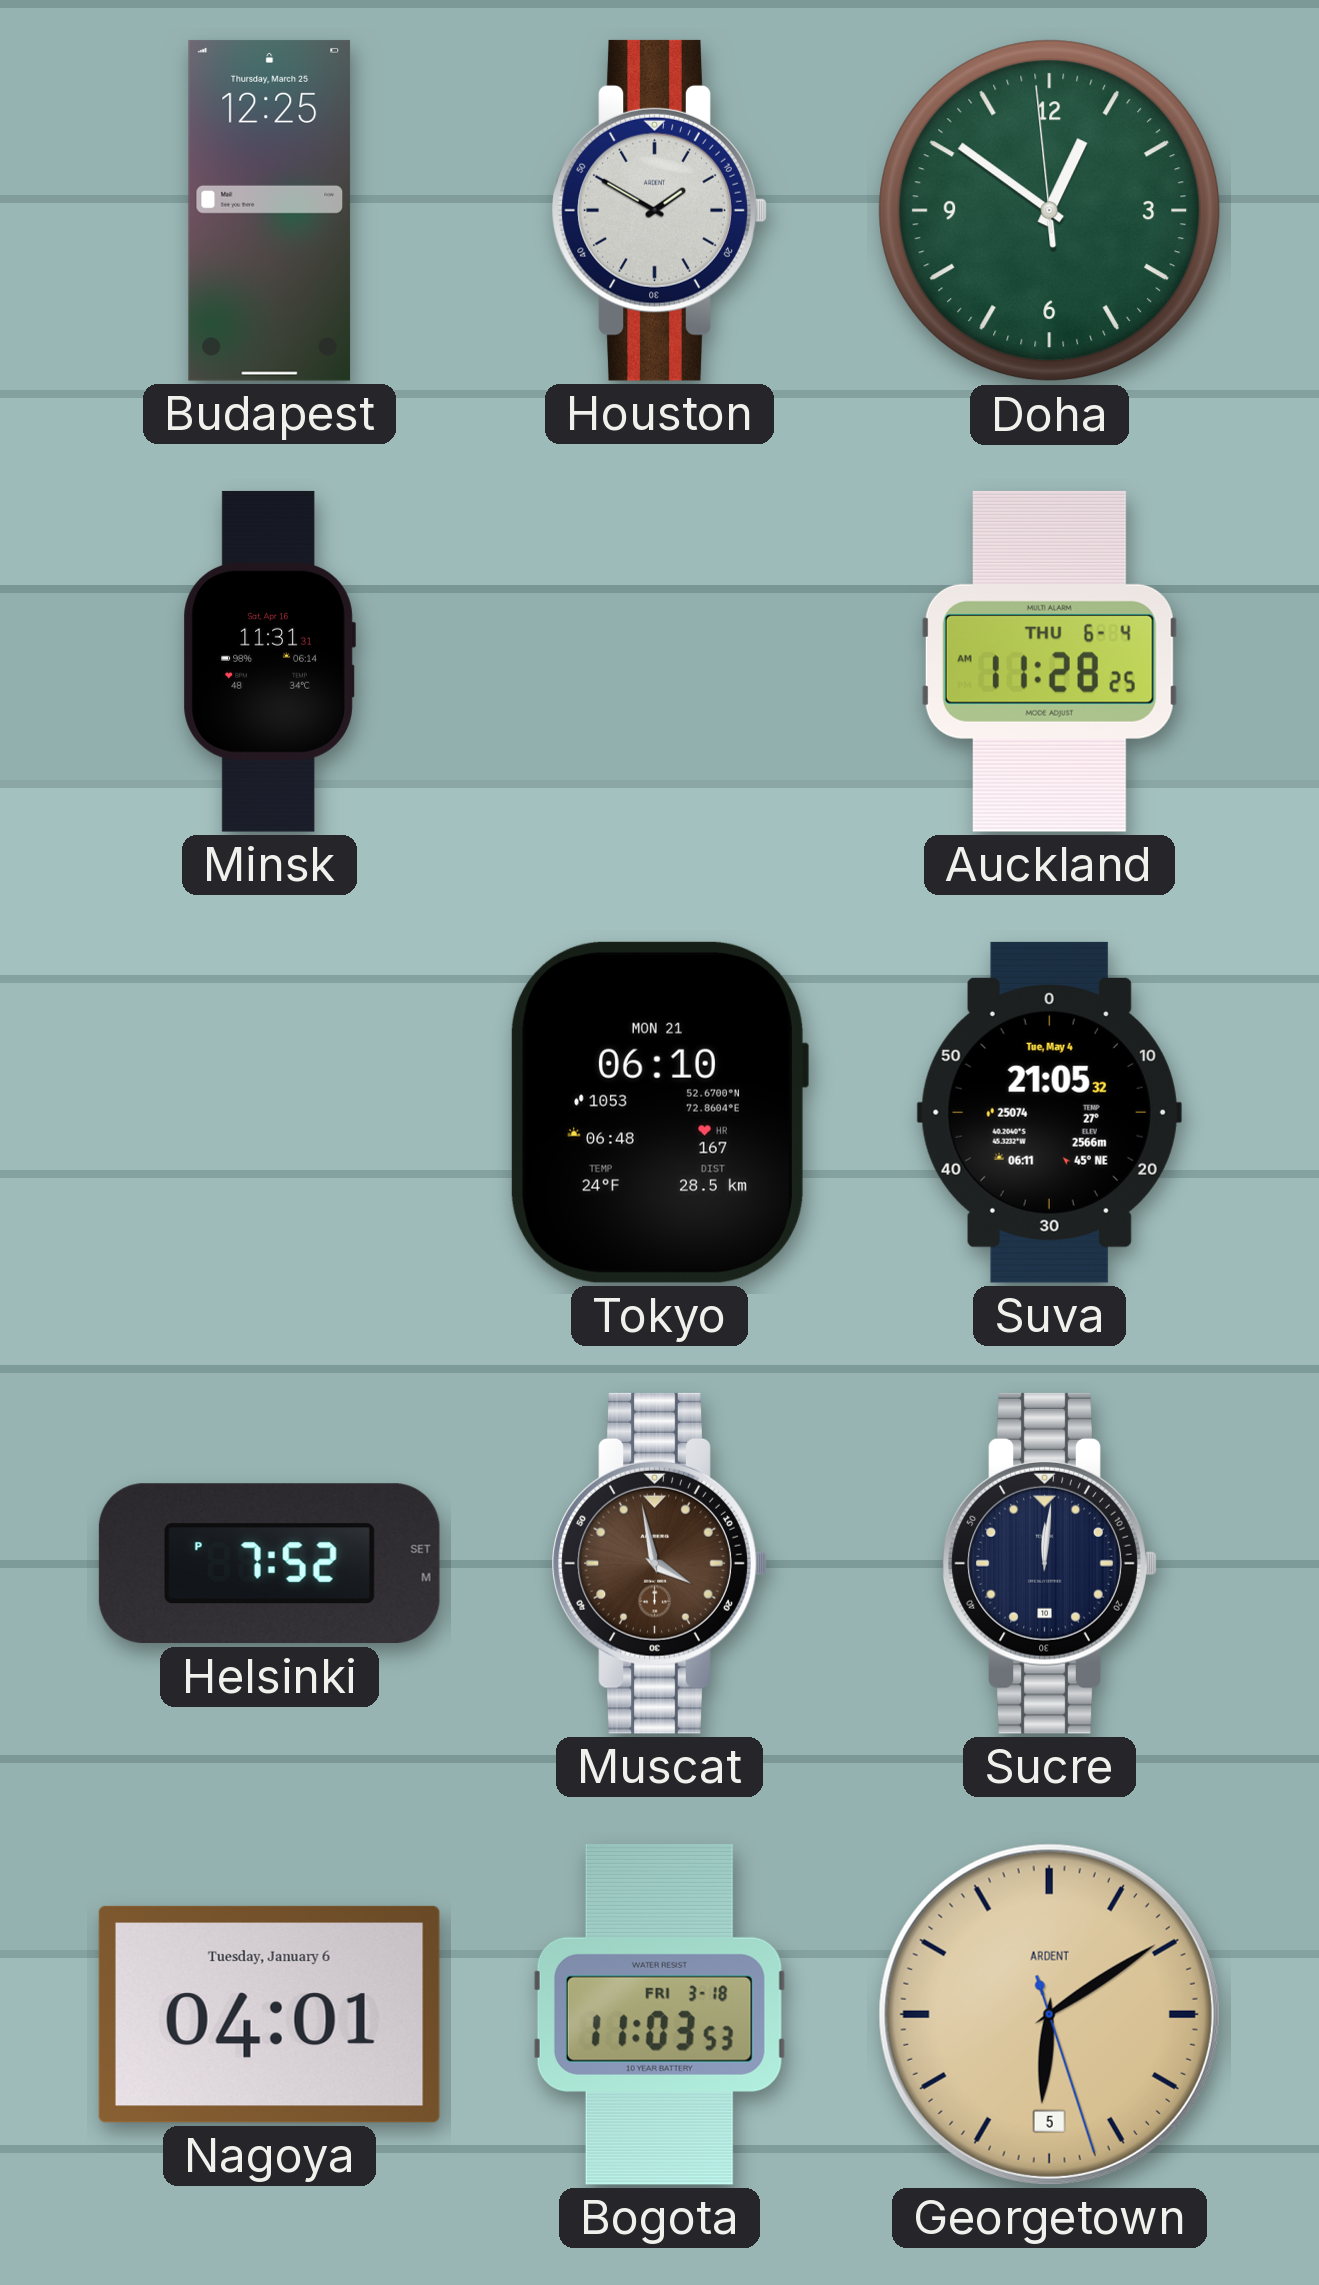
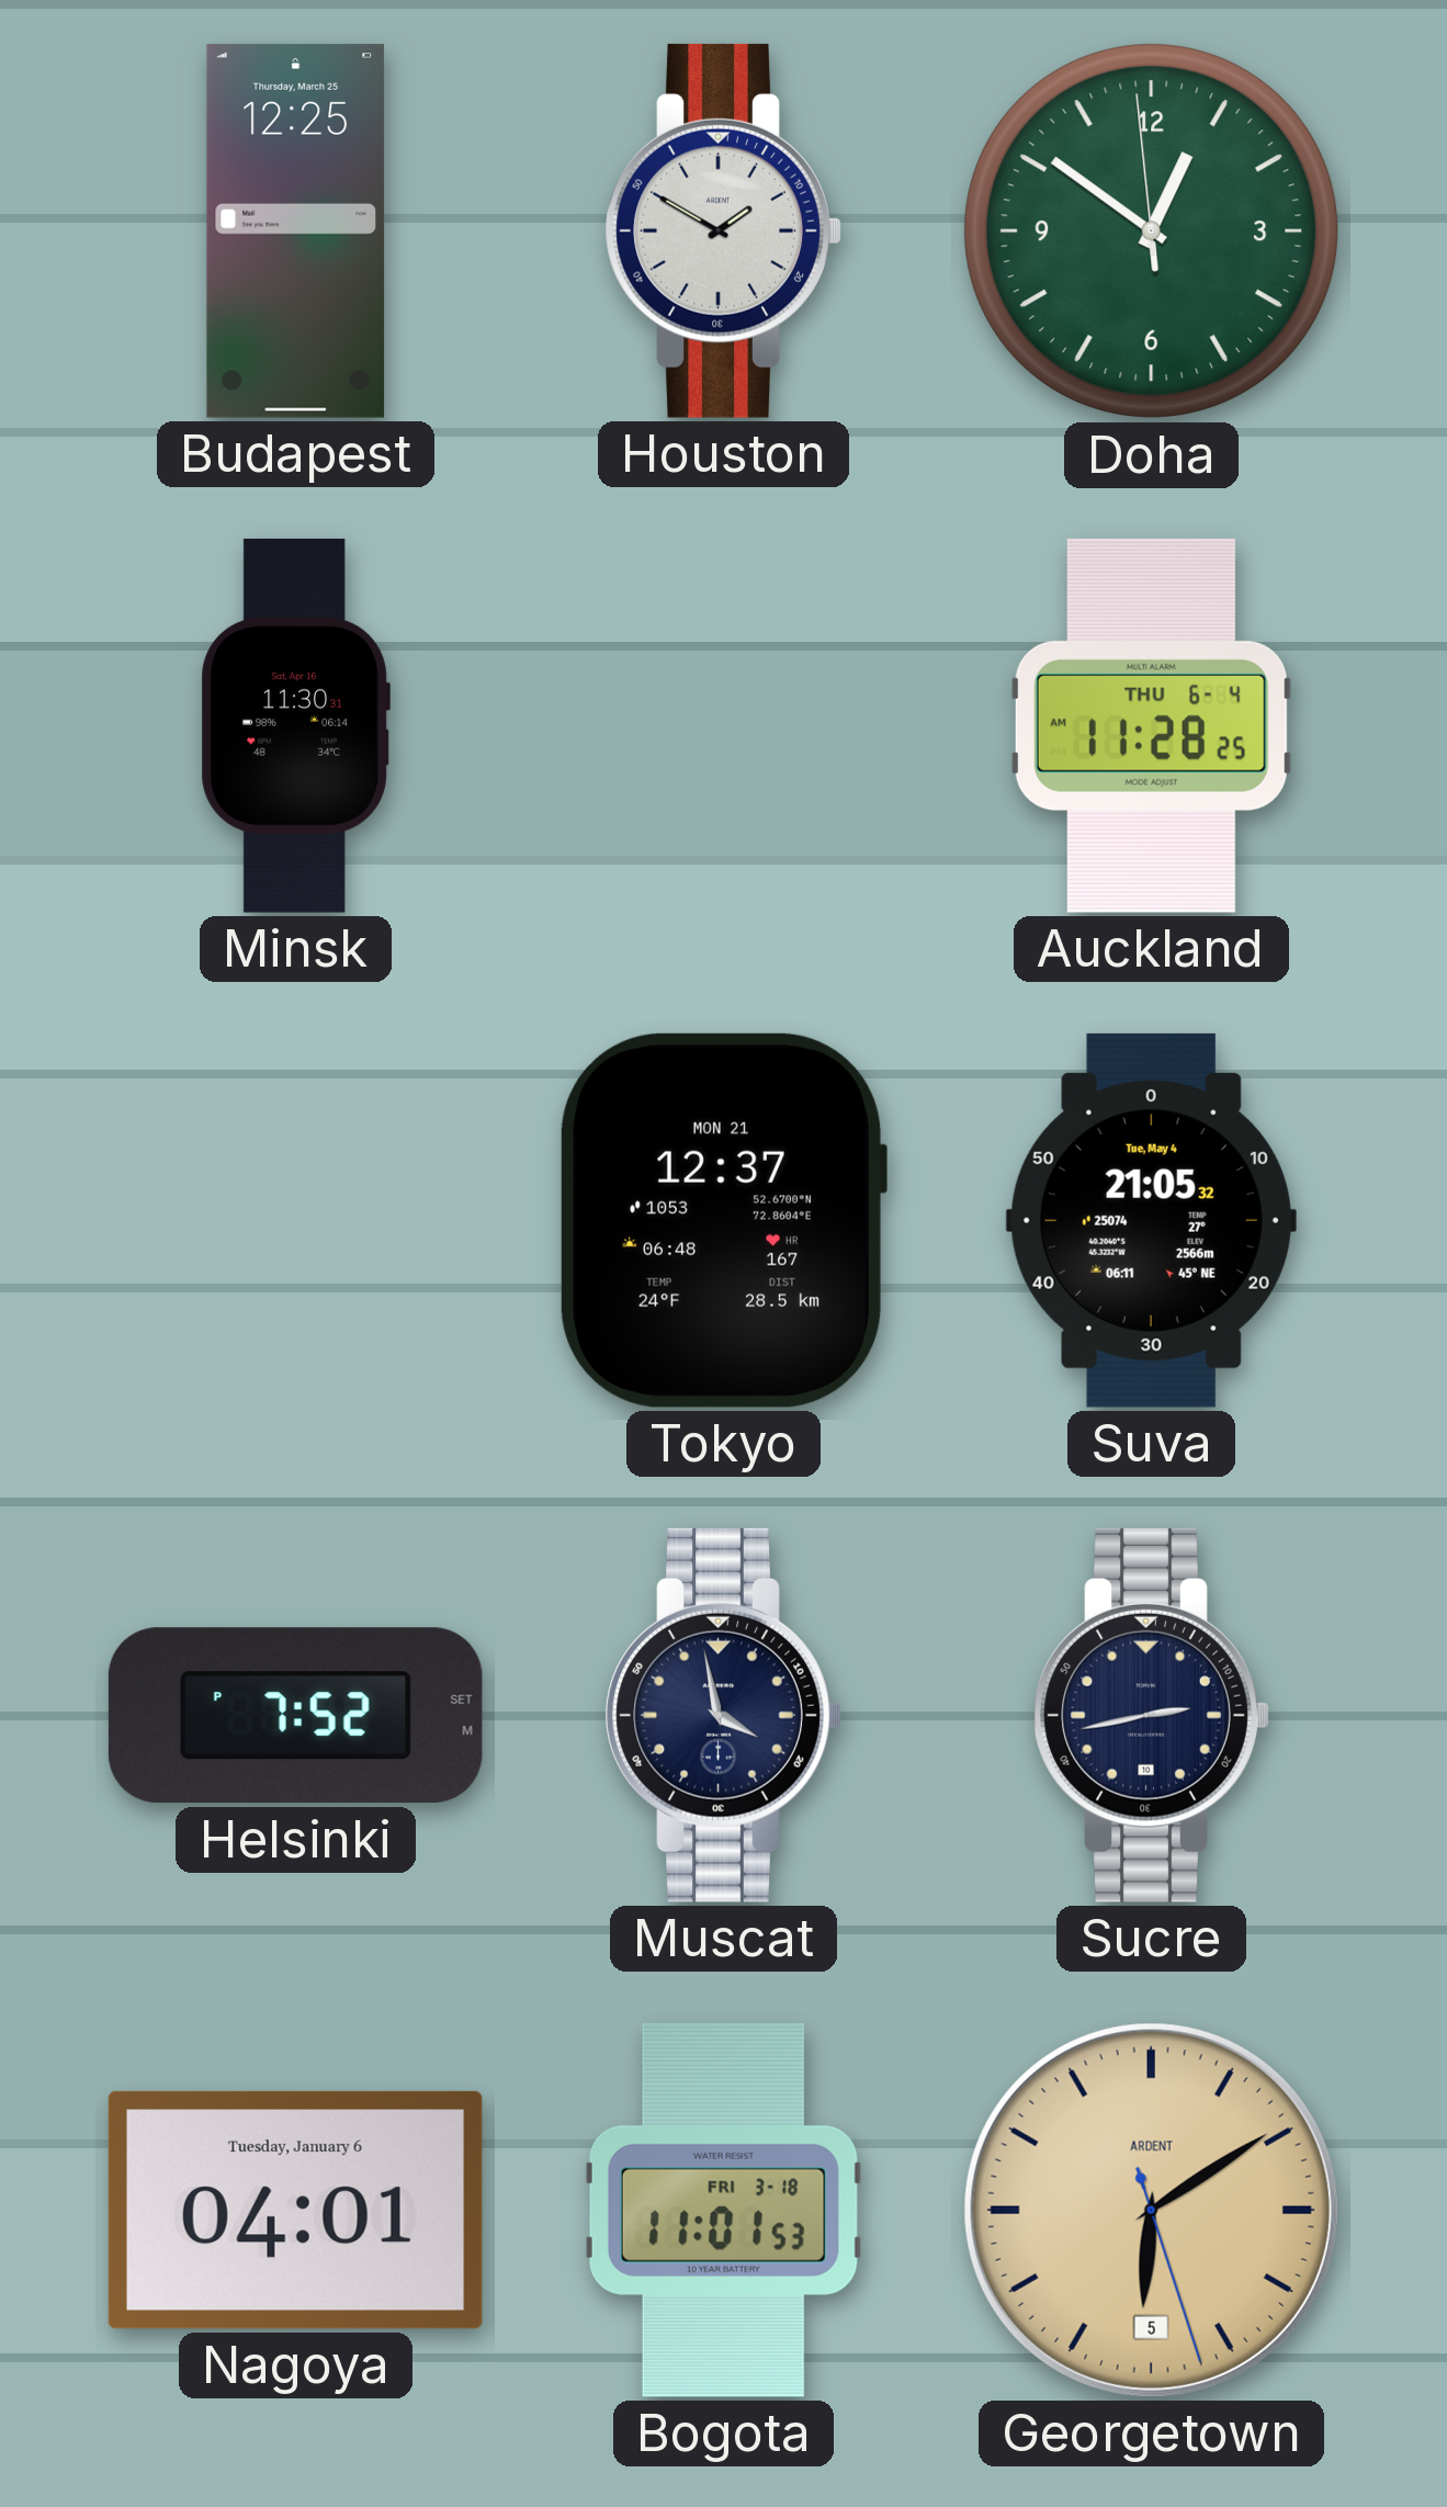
Minsk: 11:31 -> 11:30
Tokyo: 06:10 -> 12:37
Muscat dial: brown -> navy
Sucre: 12:01 -> 2:43
Bogota: 11:03 -> 11:01
